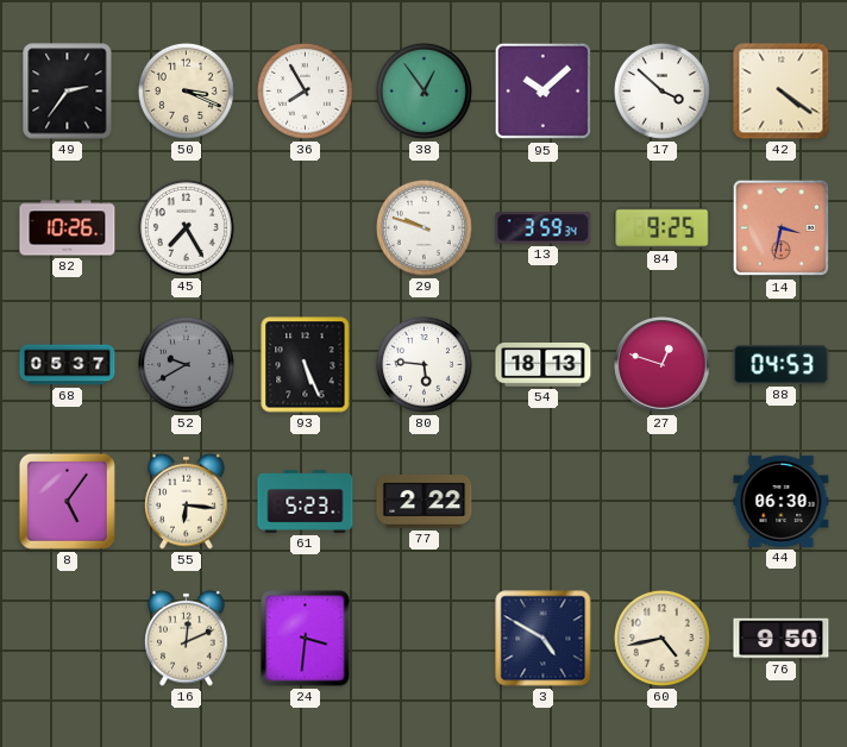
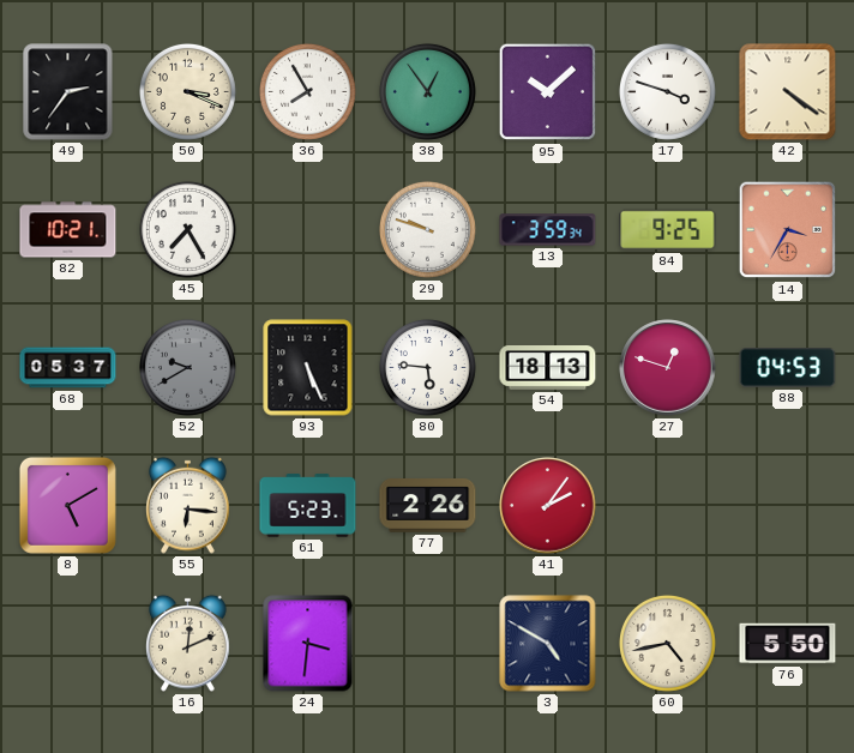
17: 3:52 -> 3:48
82: 10:26 -> 10:21
14: 3:32 -> 3:35
8: 5:06 -> 5:10
77: 2:22 -> 2:26
41: none -> 2:06
44: 06:30 -> none
76: 9:50 -> 5:50
